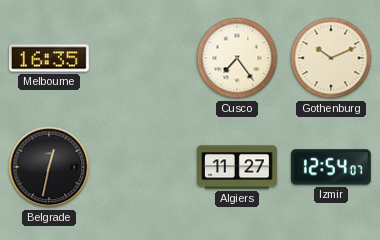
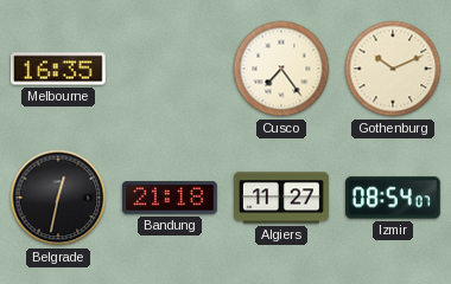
Bandung: none -> 21:18
Izmir: 12:54 -> 08:54
